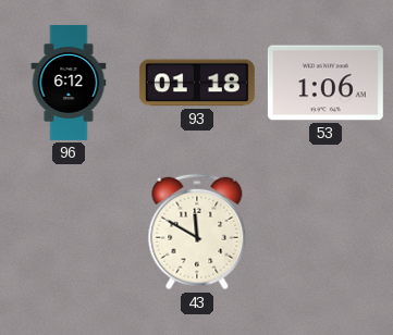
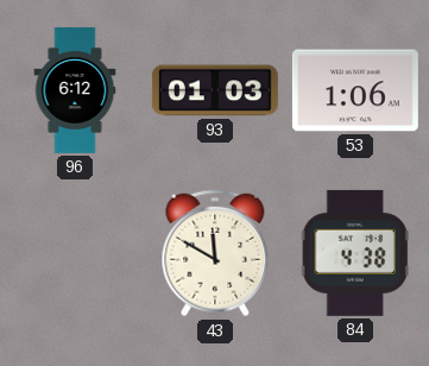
93: 01:18 -> 01:03
84: none -> 4:38
